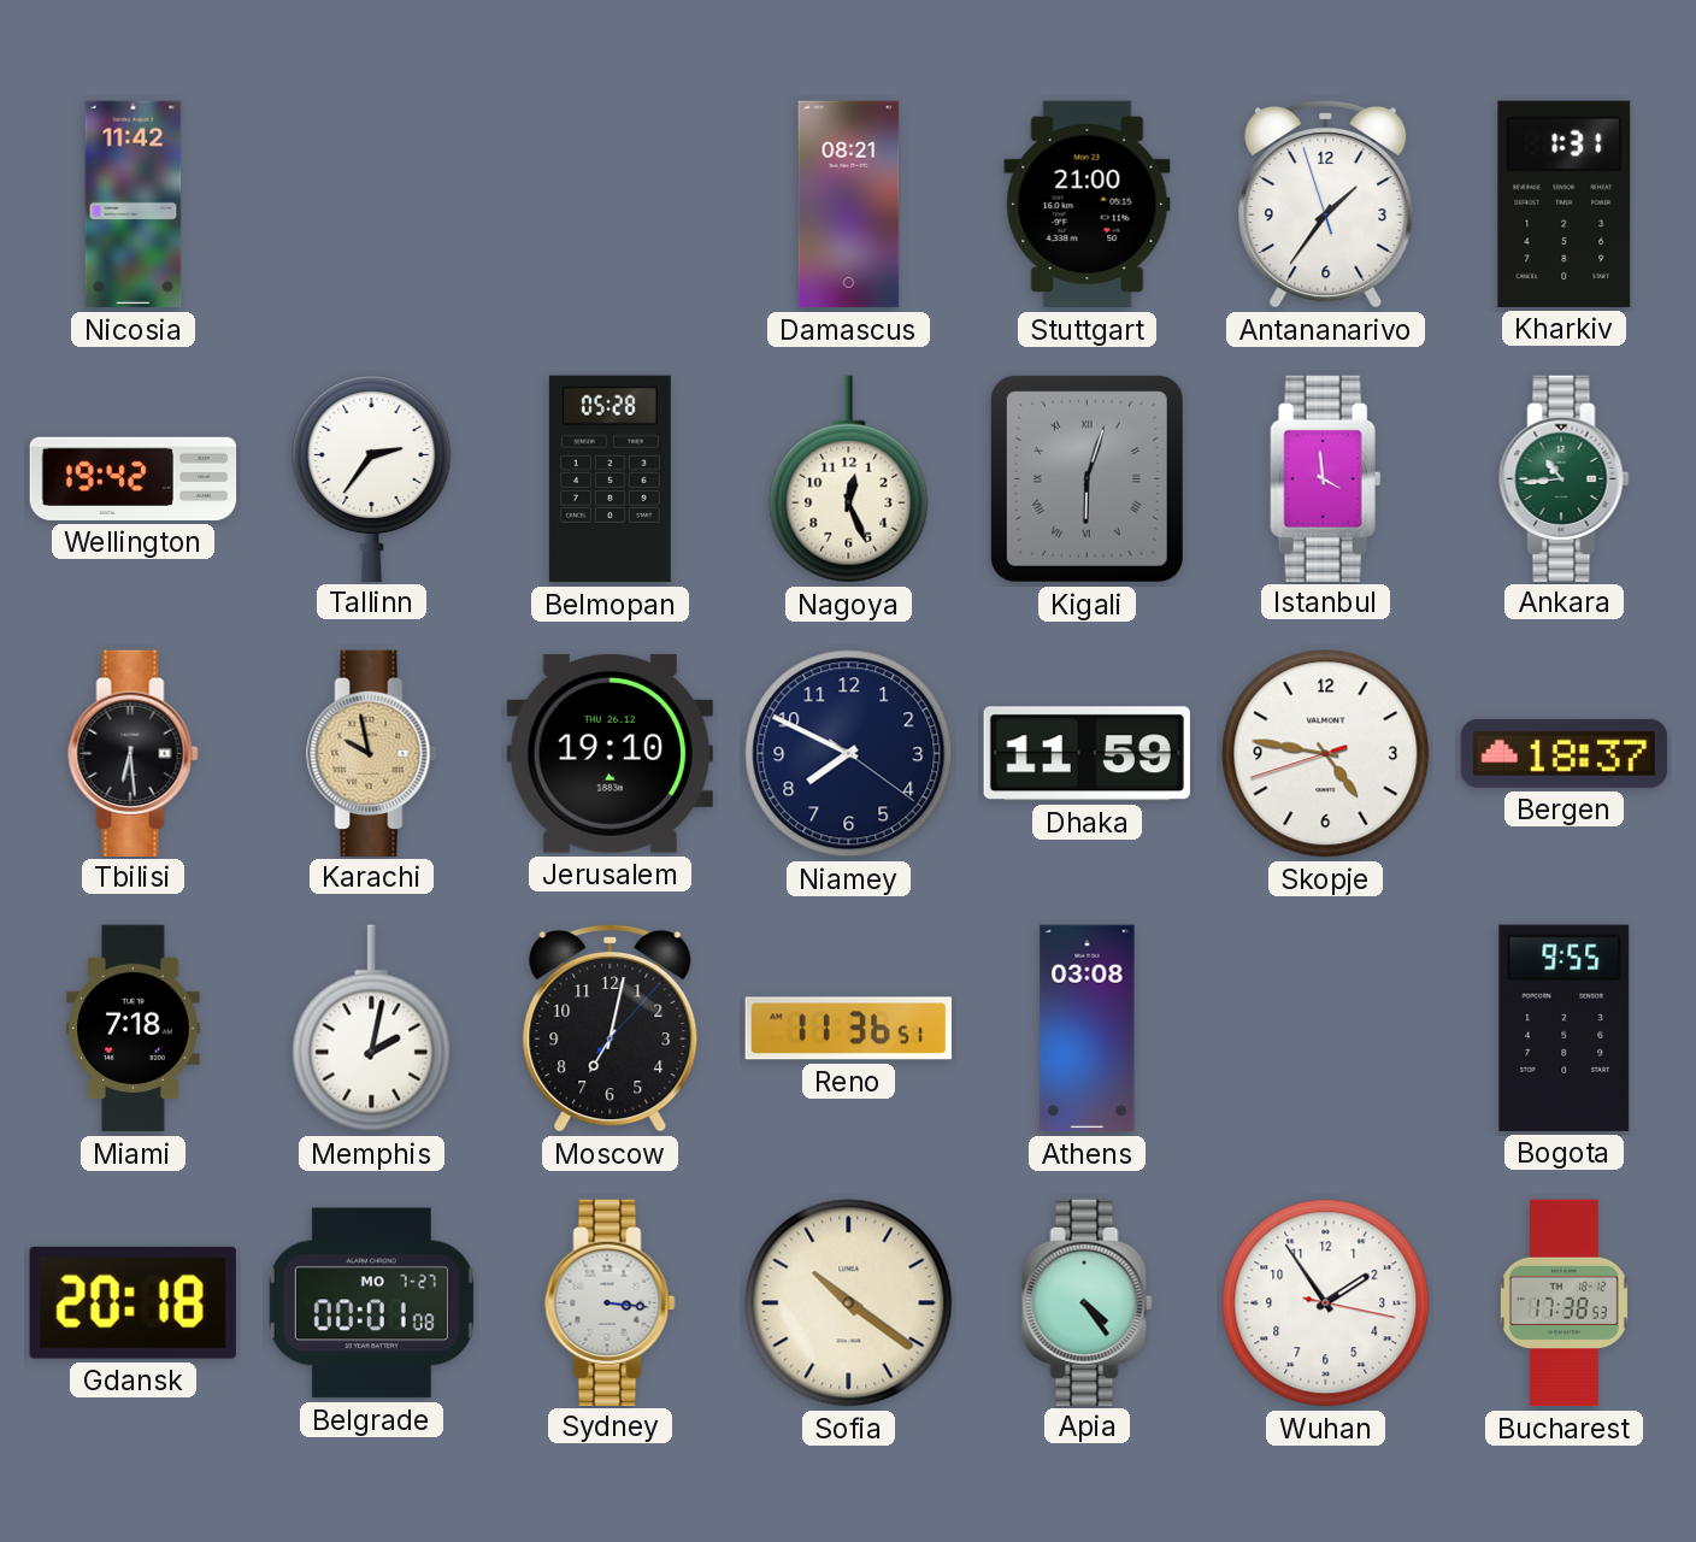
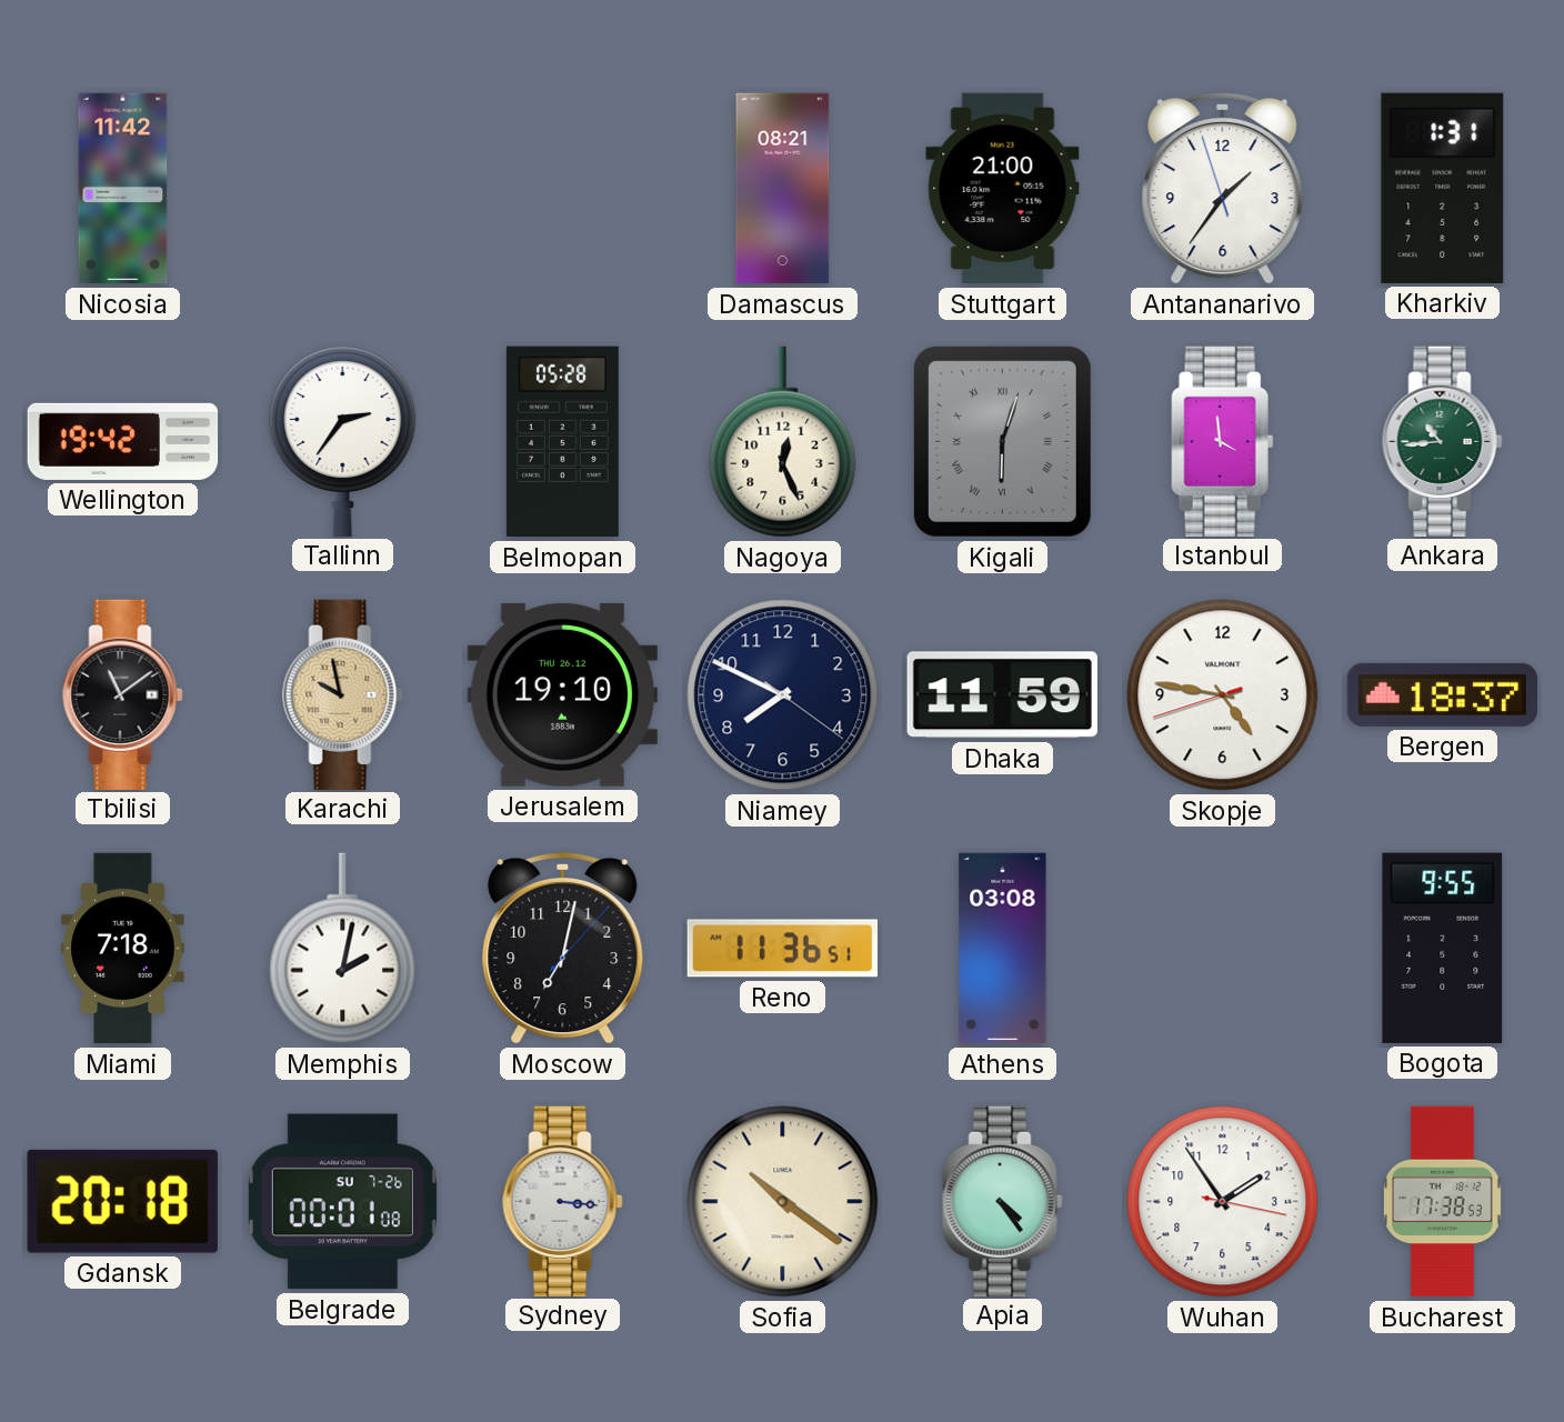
Tbilisi: 6:29 -> 11:09
Belgrade date: MO 7-27 -> SU 7-26
